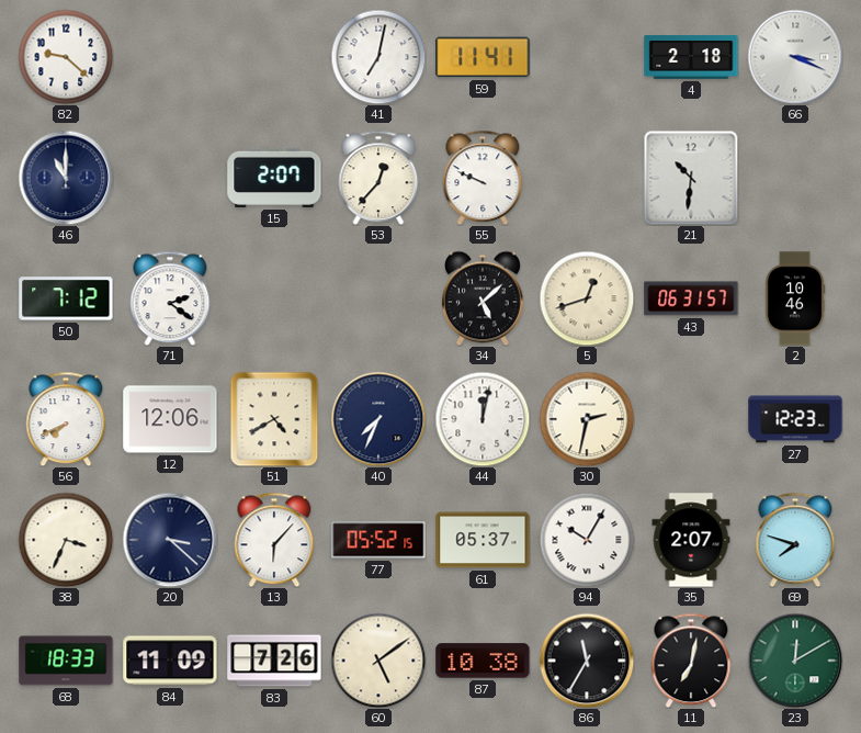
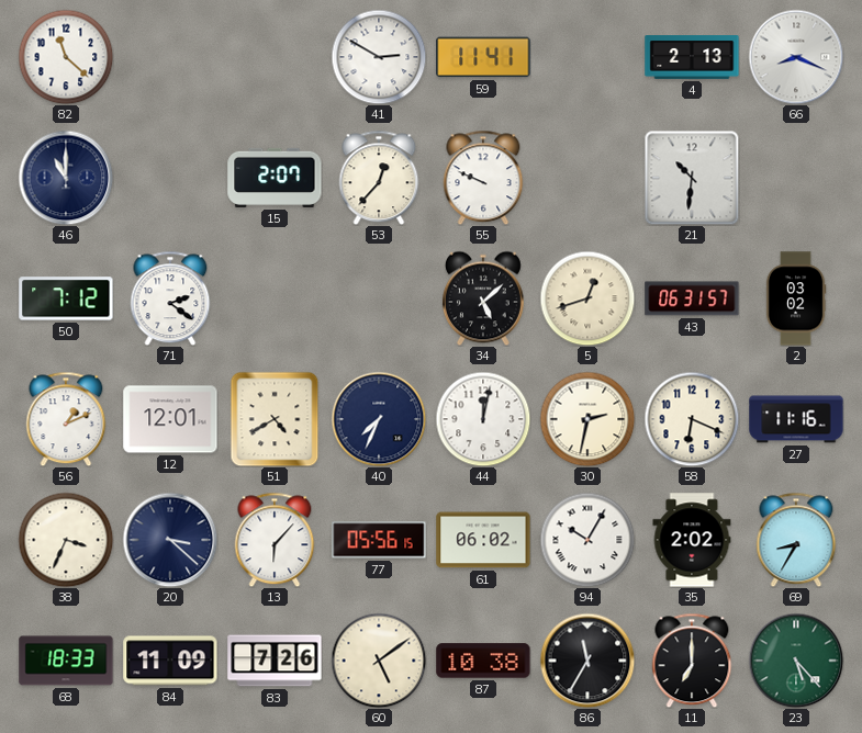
82: 9:22 -> 11:22
41: 7:02 -> 2:50
4: 2:18 -> 2:13
66: 3:19 -> 8:19
2: 10:46 -> 03:02
56: 7:41 -> 1:11
12: 12:06 -> 12:01
58: none -> 6:19
27: 12:23 -> 11:16
77: 05:52 -> 05:56
61: 05:37 -> 06:02
35: 2:07 -> 2:02
69: 7:48 -> 8:35
11: 7:02 -> 7:00
23: 12:10 -> 5:23
